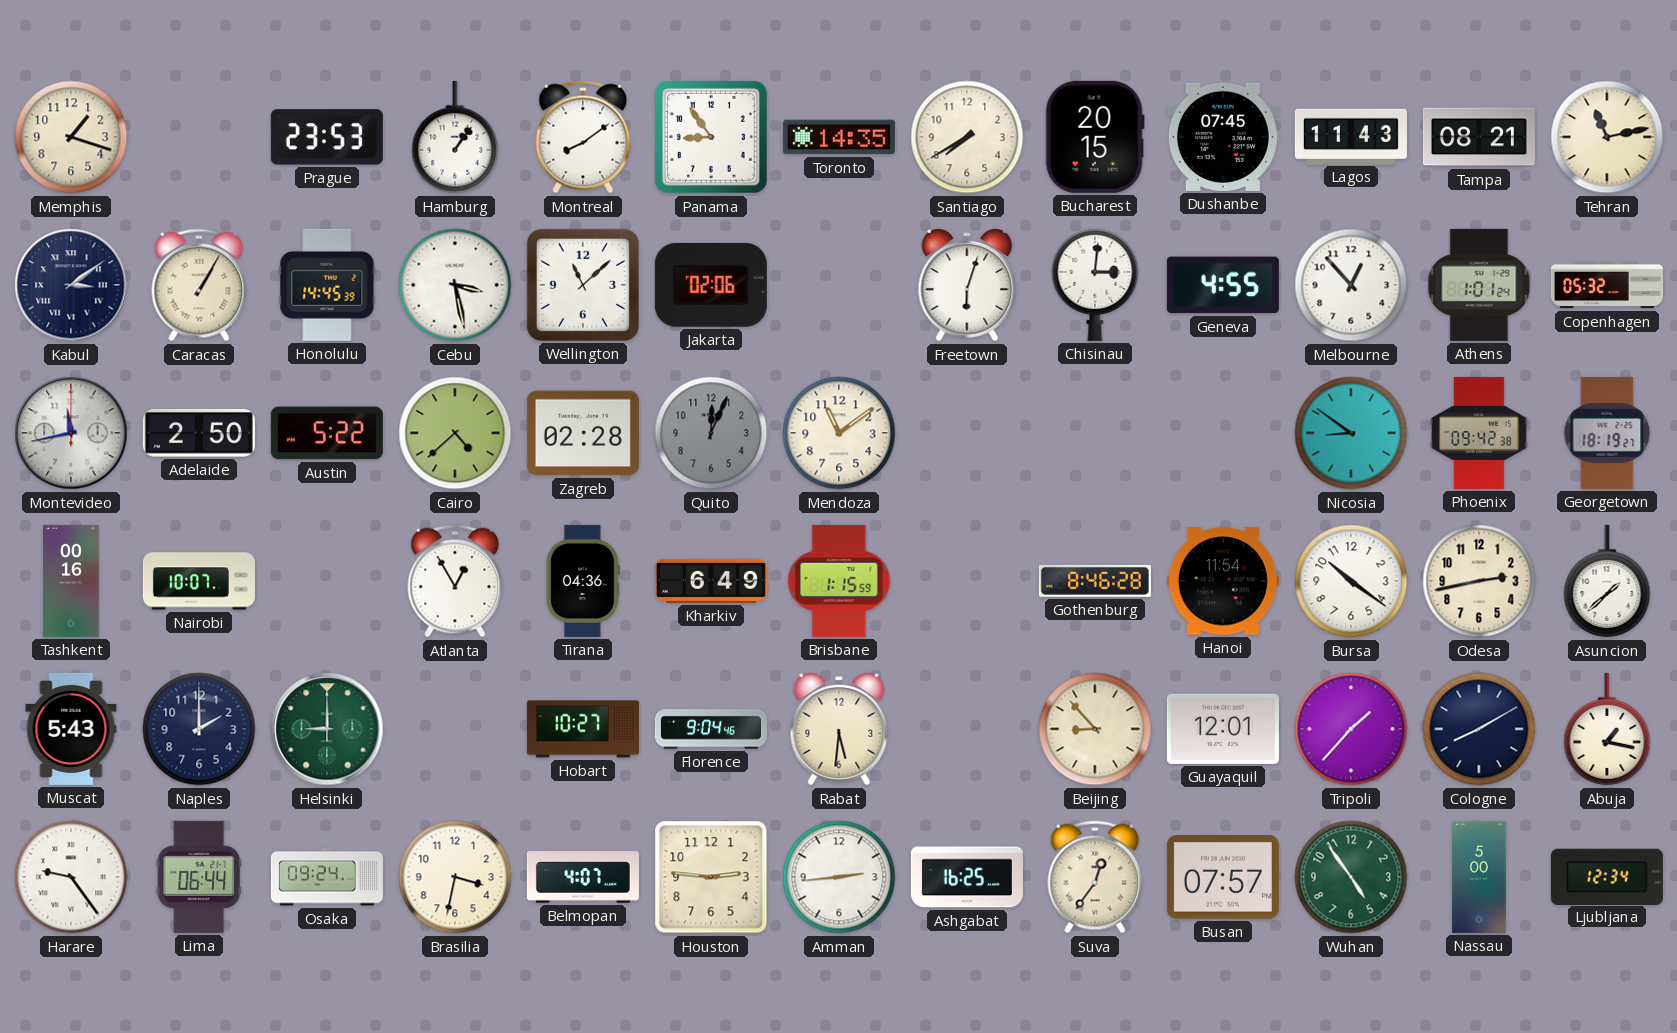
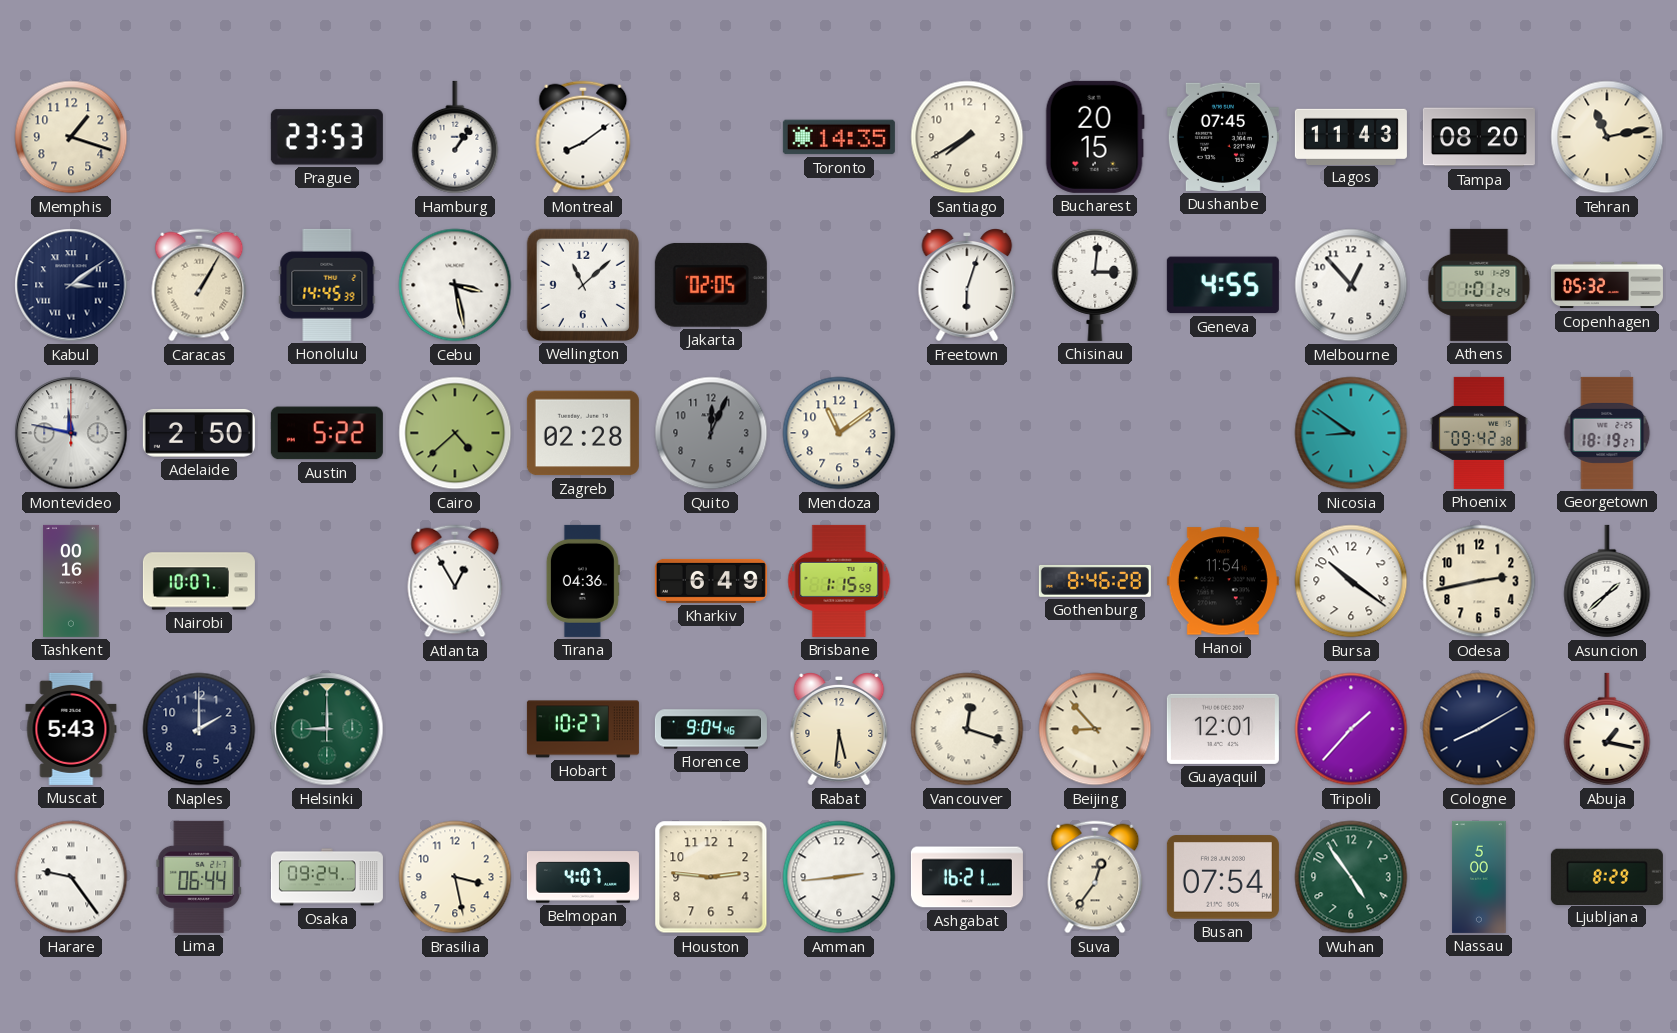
Panama: 8:54 -> none
Tampa: 08:21 -> 08:20
Jakarta: 02:06 -> 02:05
Montevideo: 11:43 -> 11:47
Vancouver: none -> 12:18
Brasilia: 3:32 -> 3:28
Ashgabat: 16:25 -> 16:21
Busan: 07:57 -> 07:54
Ljubljana: 12:34 -> 8:29
